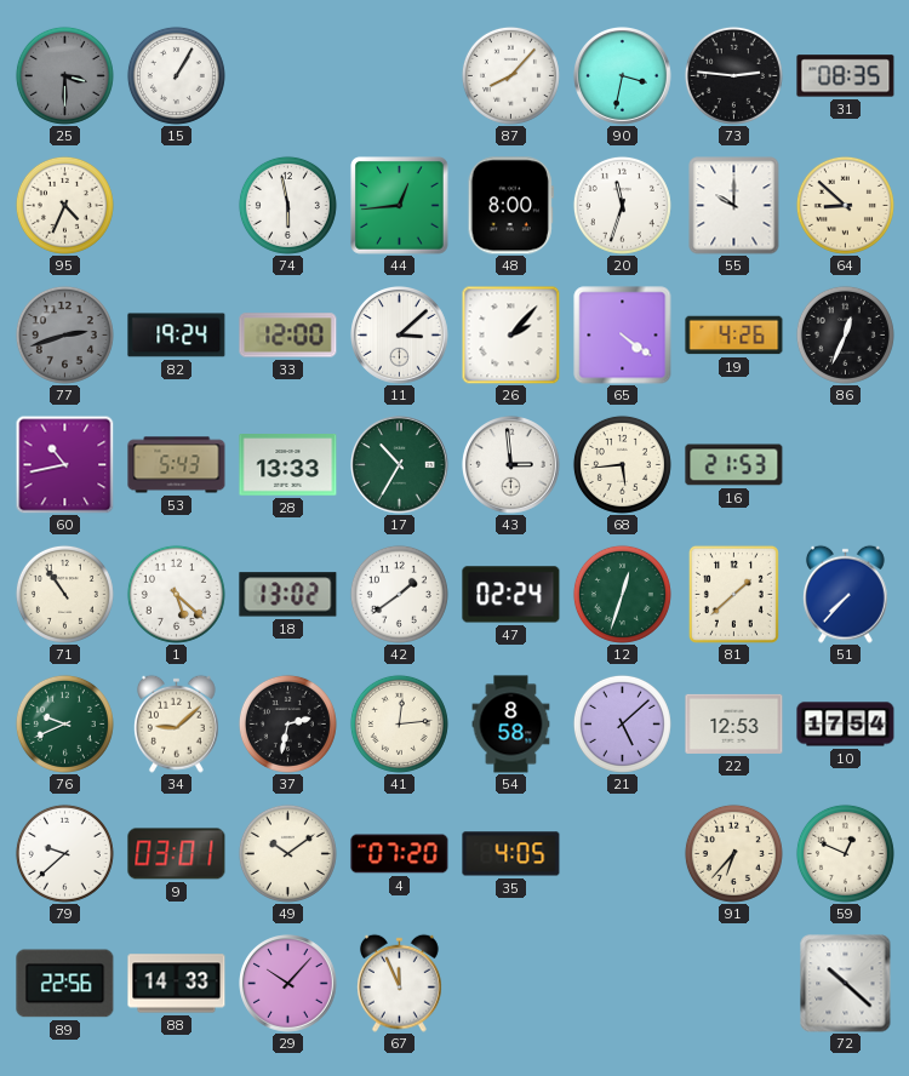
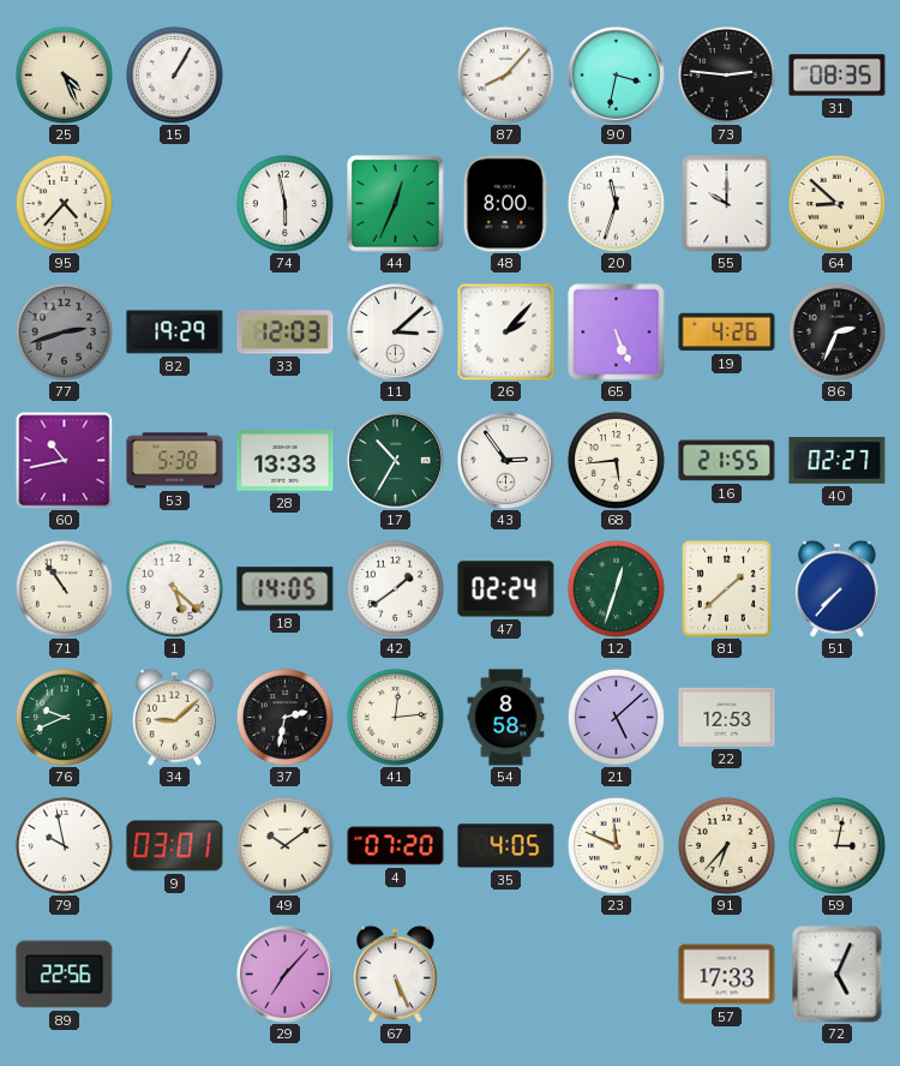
25: 3:30 -> 4:26
25 dial: grey -> cream
95: 4:34 -> 4:37
44: 12:44 -> 12:34
82: 19:24 -> 19:29
33: 12:00 -> 12:03
65: 4:21 -> 5:26
86: 12:34 -> 2:34
53: 5:43 -> 5:38
43: 2:59 -> 2:54
16: 21:53 -> 21:55
40: none -> 02:27
18: 13:02 -> 14:05
10: 17:54 -> none
79: 9:38 -> 9:58
23: none -> 11:49
59: 12:49 -> 3:02
88: 14:33 -> none
29: 10:07 -> 7:07
67: 11:56 -> 5:26
57: none -> 17:33
72: 10:22 -> 5:04
